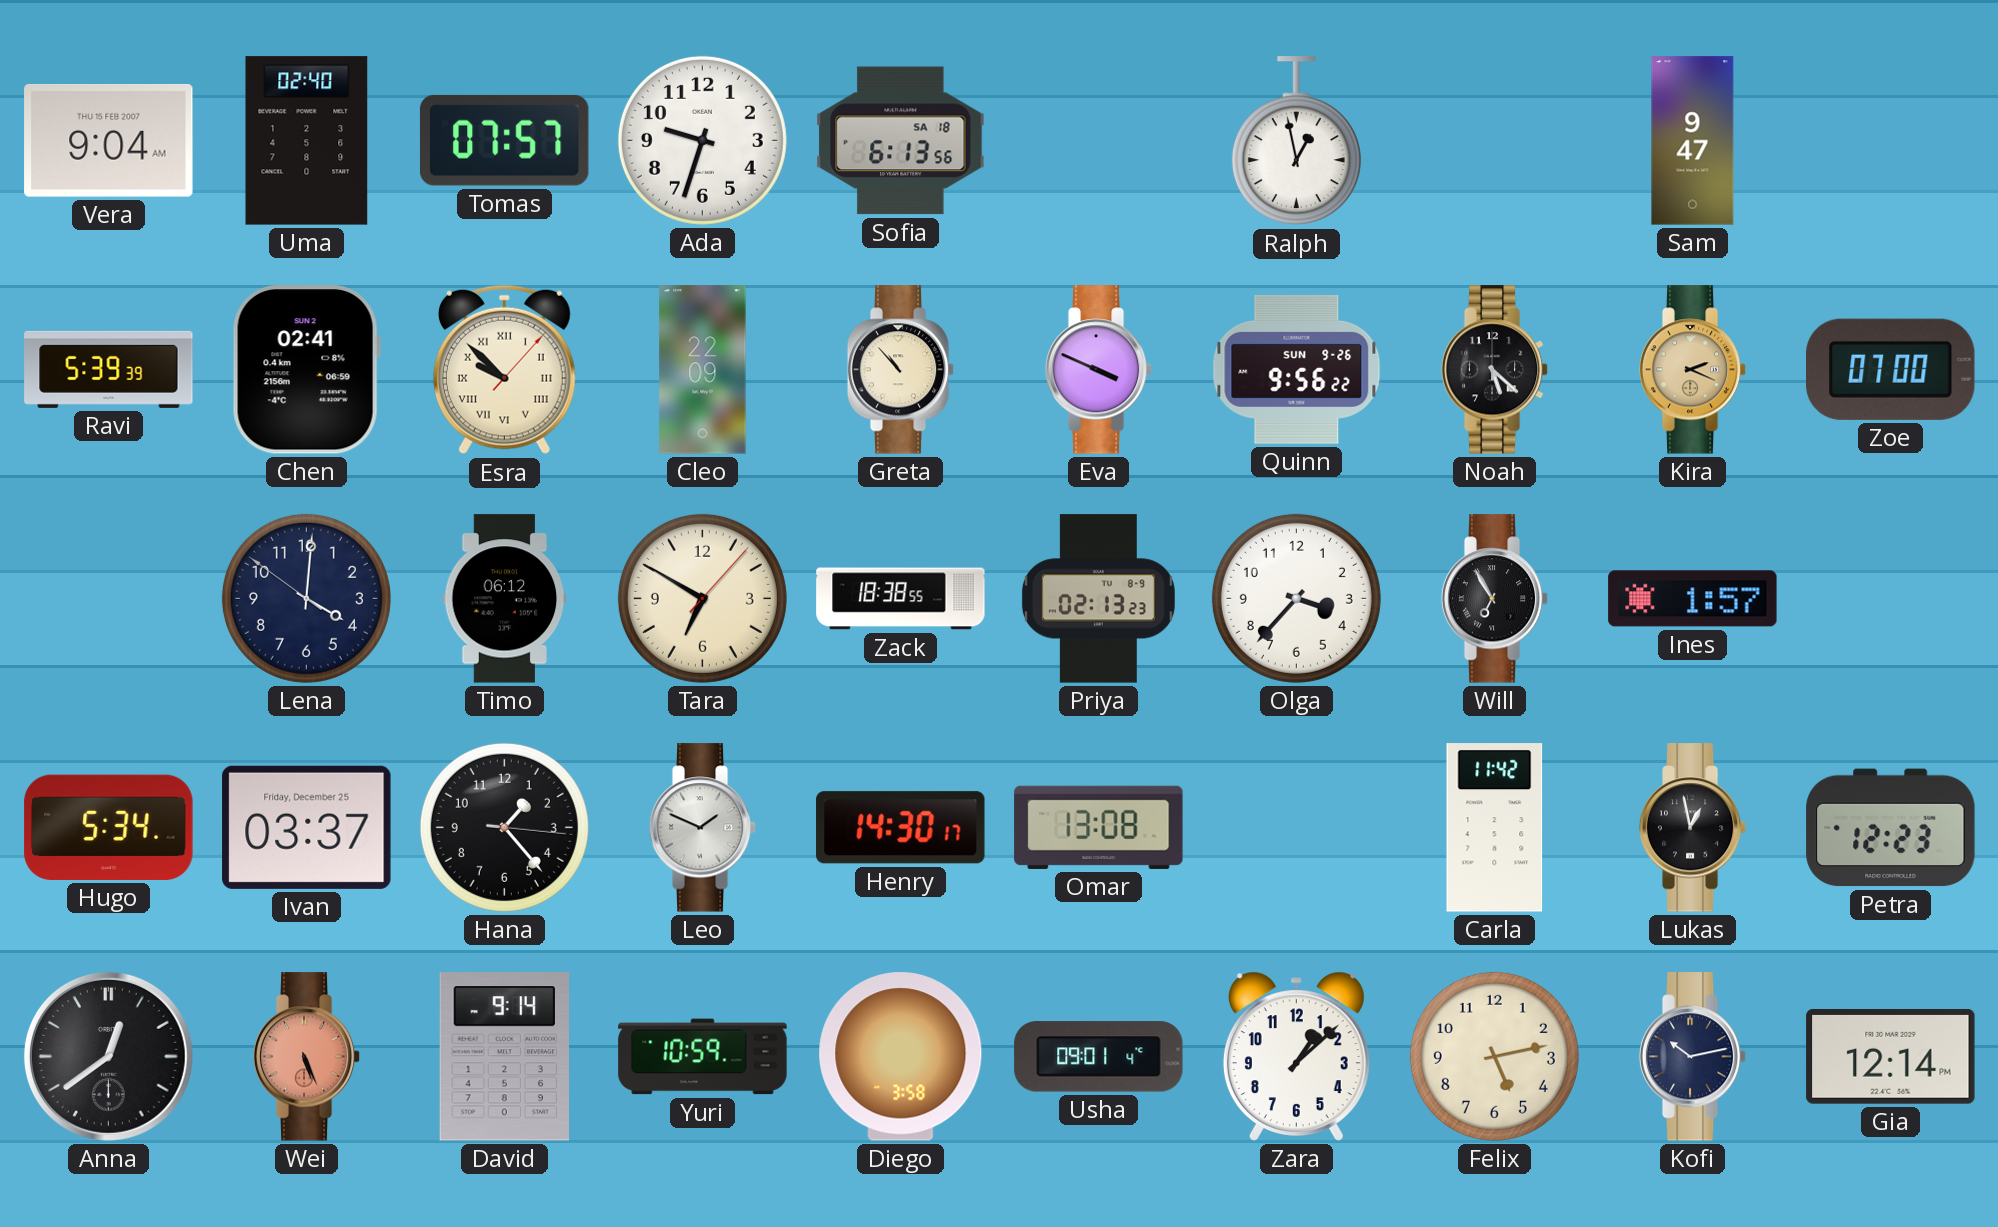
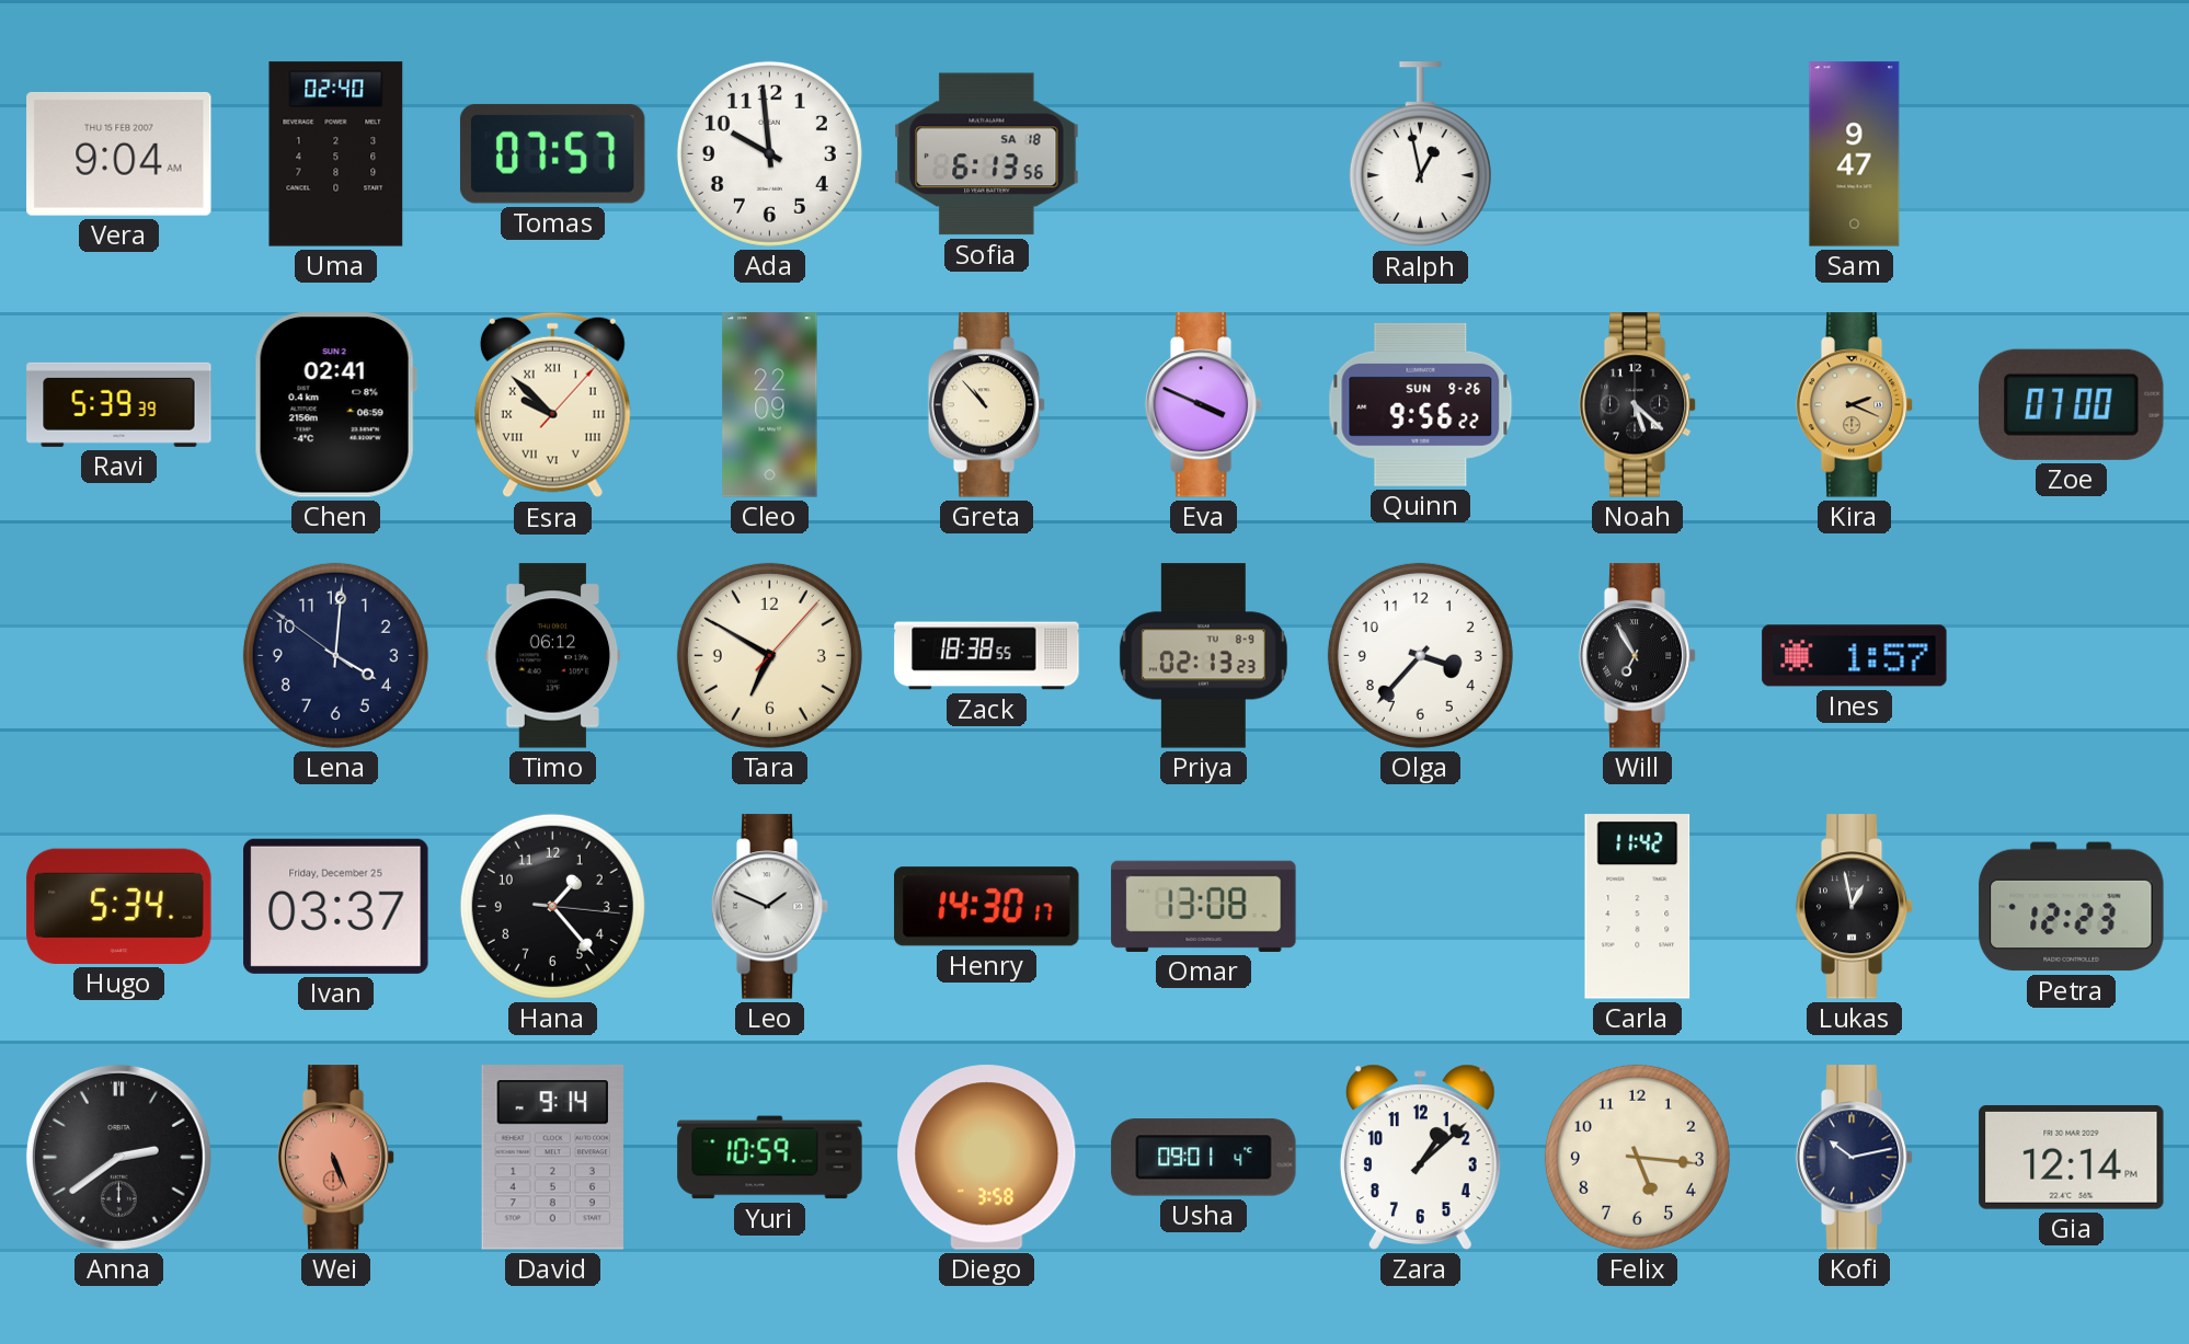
Ada: 9:33 -> 9:59
Anna: 12:39 -> 2:39
Felix: 5:13 -> 5:16
